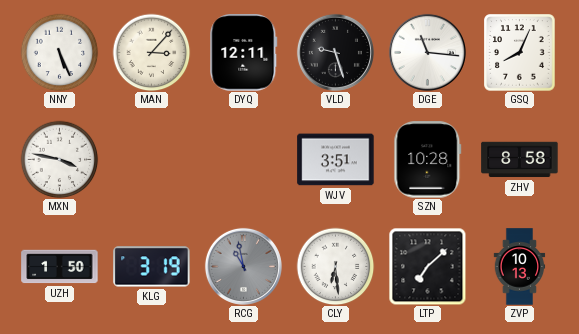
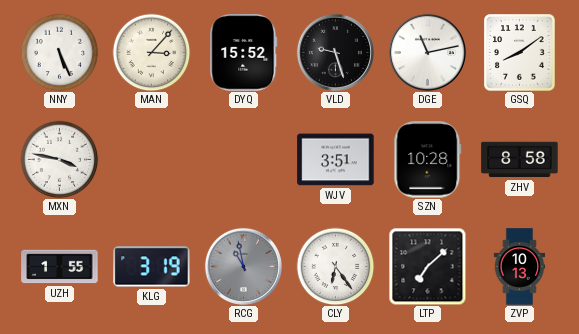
DYQ: 12:11 -> 15:52
DGE: 11:16 -> 11:13
GSQ: 8:04 -> 8:09
UZH: 1:50 -> 1:55
CLY: 6:29 -> 6:24
